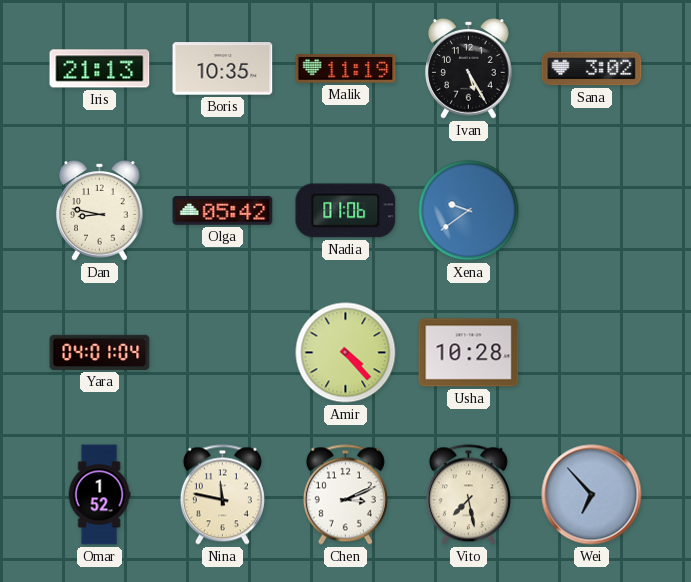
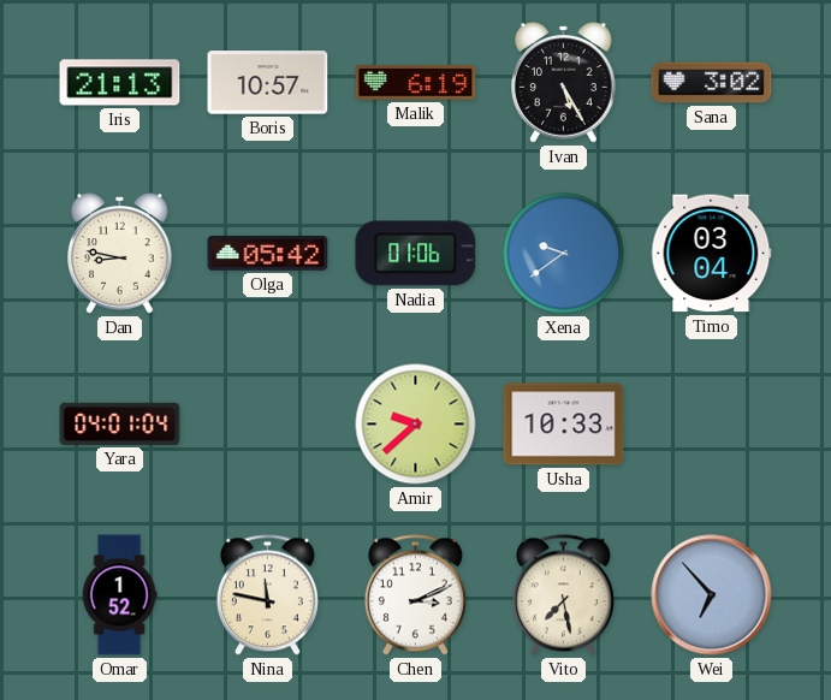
Boris: 10:35 -> 10:57
Malik: 11:19 -> 6:19
Timo: none -> 03:04
Amir: 4:23 -> 9:38
Usha: 10:28 -> 10:33
